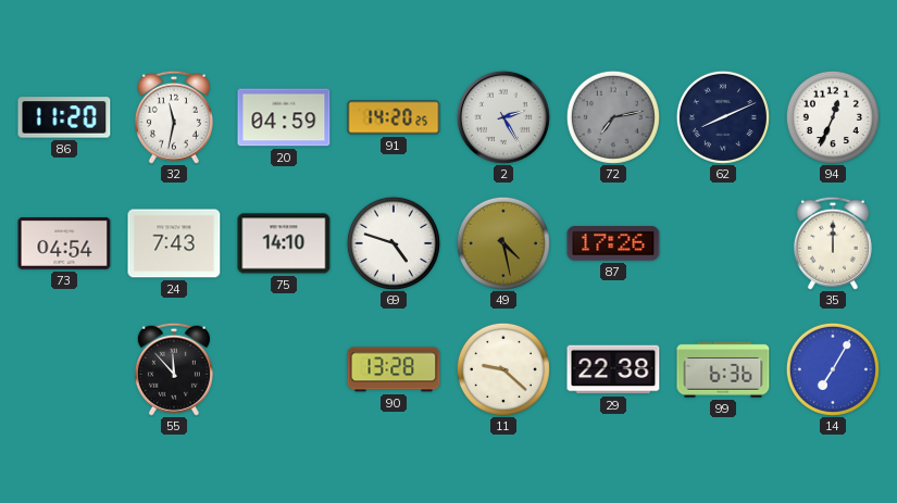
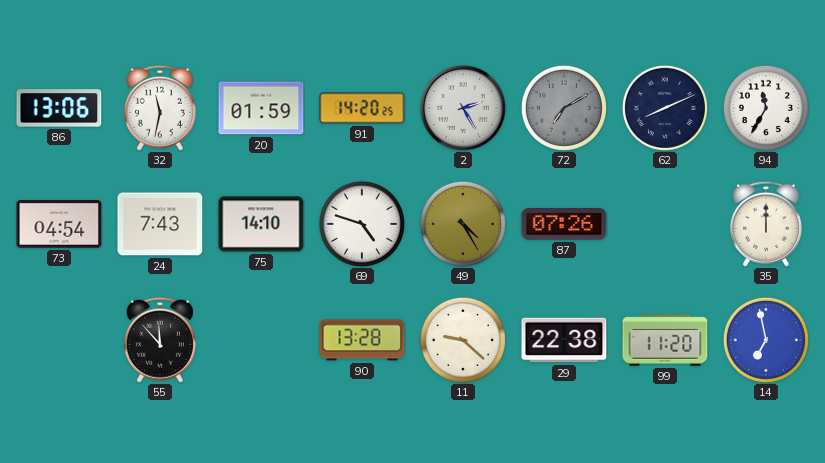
86: 11:20 -> 13:06
20: 04:59 -> 01:59
72: 7:13 -> 7:10
94: 12:34 -> 11:35
49: 4:28 -> 4:25
87: 17:26 -> 07:26
99: 6:36 -> 11:20
14: 7:05 -> 6:58
